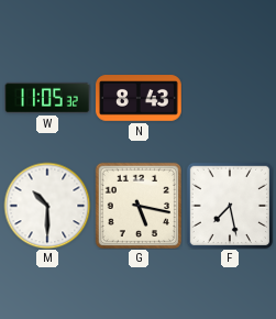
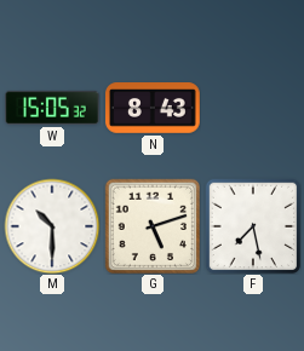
W: 11:05 -> 15:05
G: 5:17 -> 5:12
